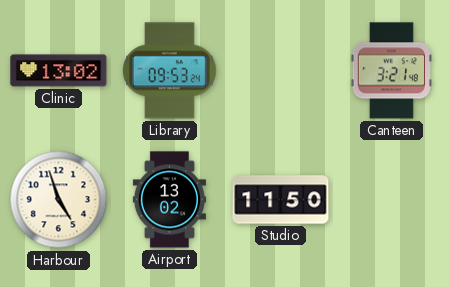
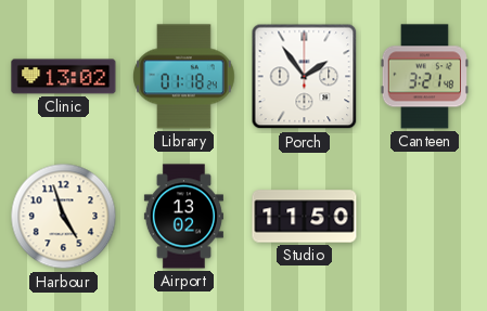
Library: 09:53 -> 01:18
Porch: none -> 1:54
